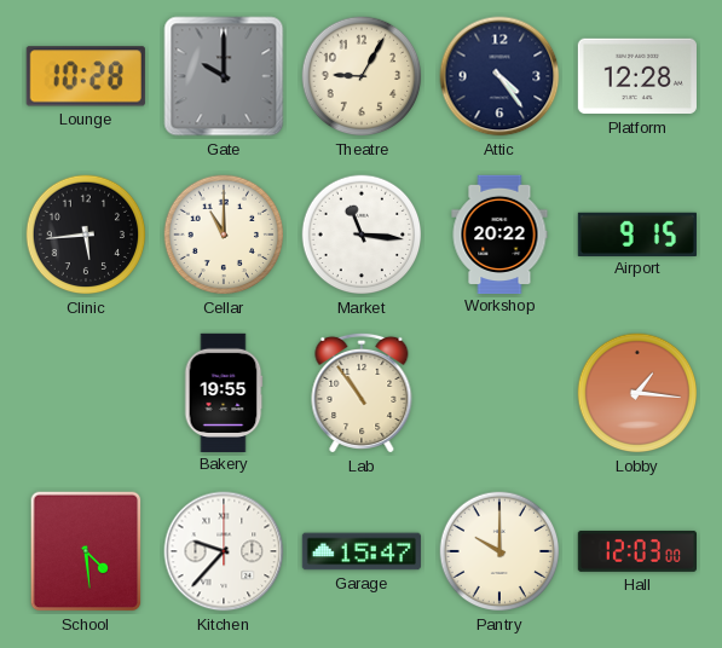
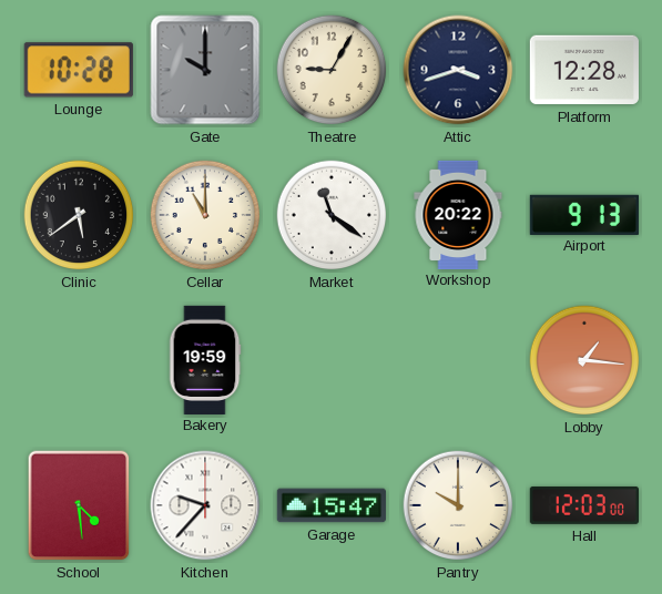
Attic: 4:24 -> 3:42
Clinic: 5:44 -> 5:39
Market: 11:16 -> 11:21
Airport: 9:15 -> 9:13
Bakery: 19:55 -> 19:59
Lab: 10:54 -> none
